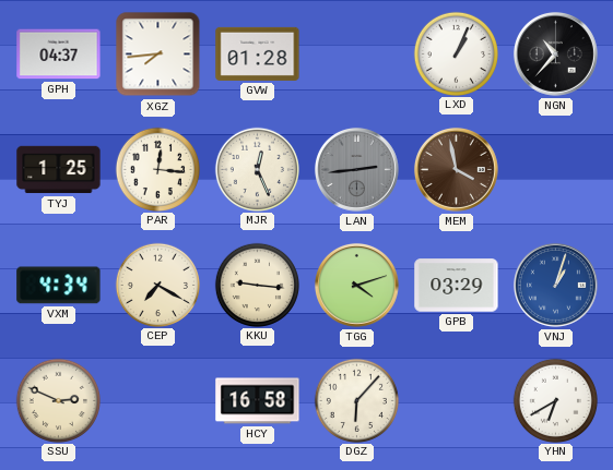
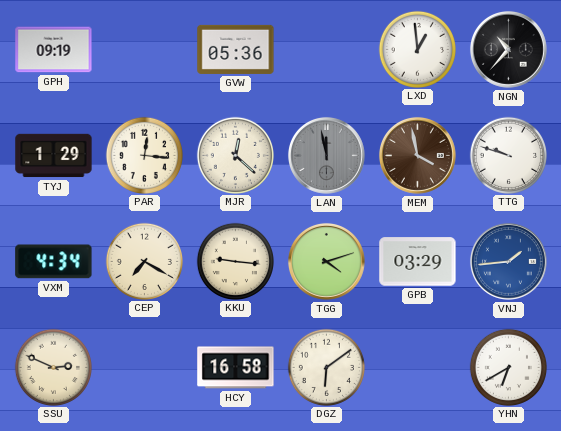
GPH: 04:37 -> 09:19
XGZ: 7:44 -> none
GVW: 01:28 -> 05:36
LXD: 1:04 -> 12:59
TYJ: 1:25 -> 1:29
MJR: 12:26 -> 12:22
LAN: 2:44 -> 11:58
TTG: none -> 9:48
VNJ: 1:03 -> 1:44
DGZ: 6:07 -> 6:09
